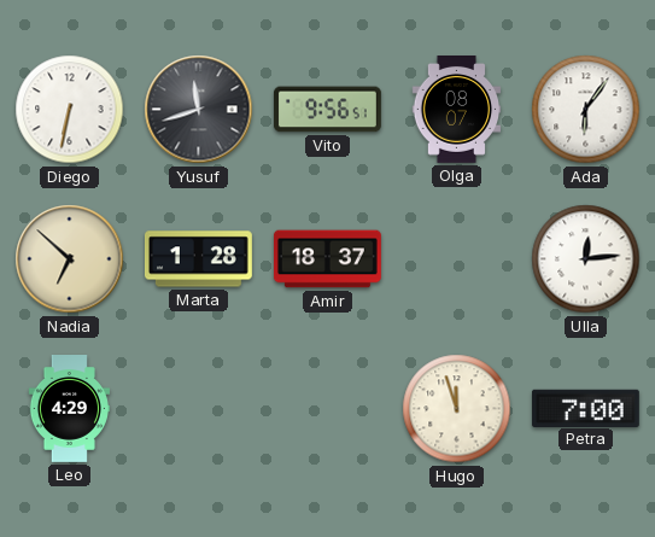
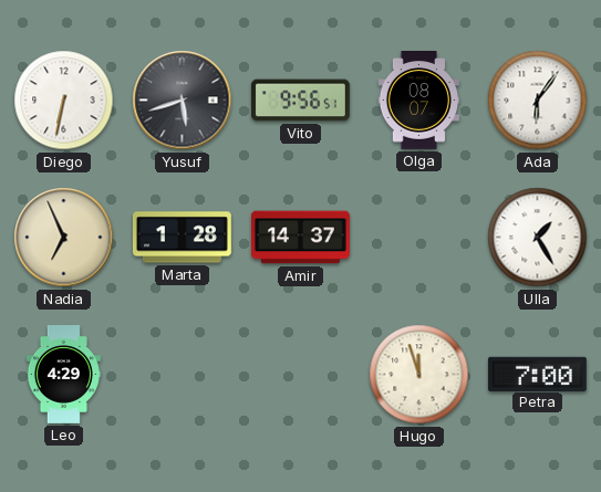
Yusuf: 11:42 -> 5:42
Nadia: 6:52 -> 6:56
Amir: 18:37 -> 14:37
Ulla: 12:14 -> 1:25
